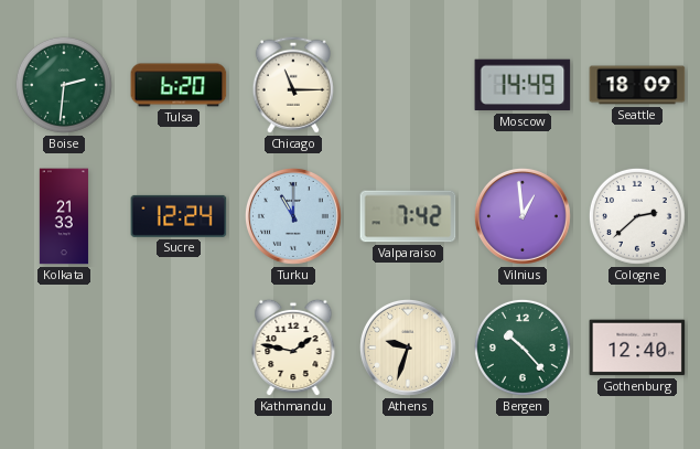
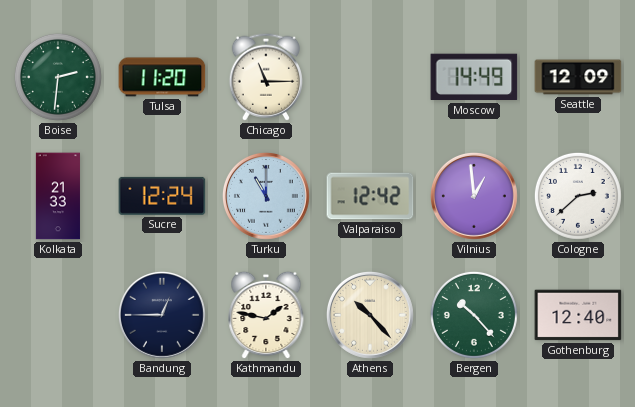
Tulsa: 6:20 -> 11:20
Seattle: 18:09 -> 12:09
Valparaiso: 7:42 -> 12:42
Bandung: none -> 12:45
Athens: 9:33 -> 10:23
